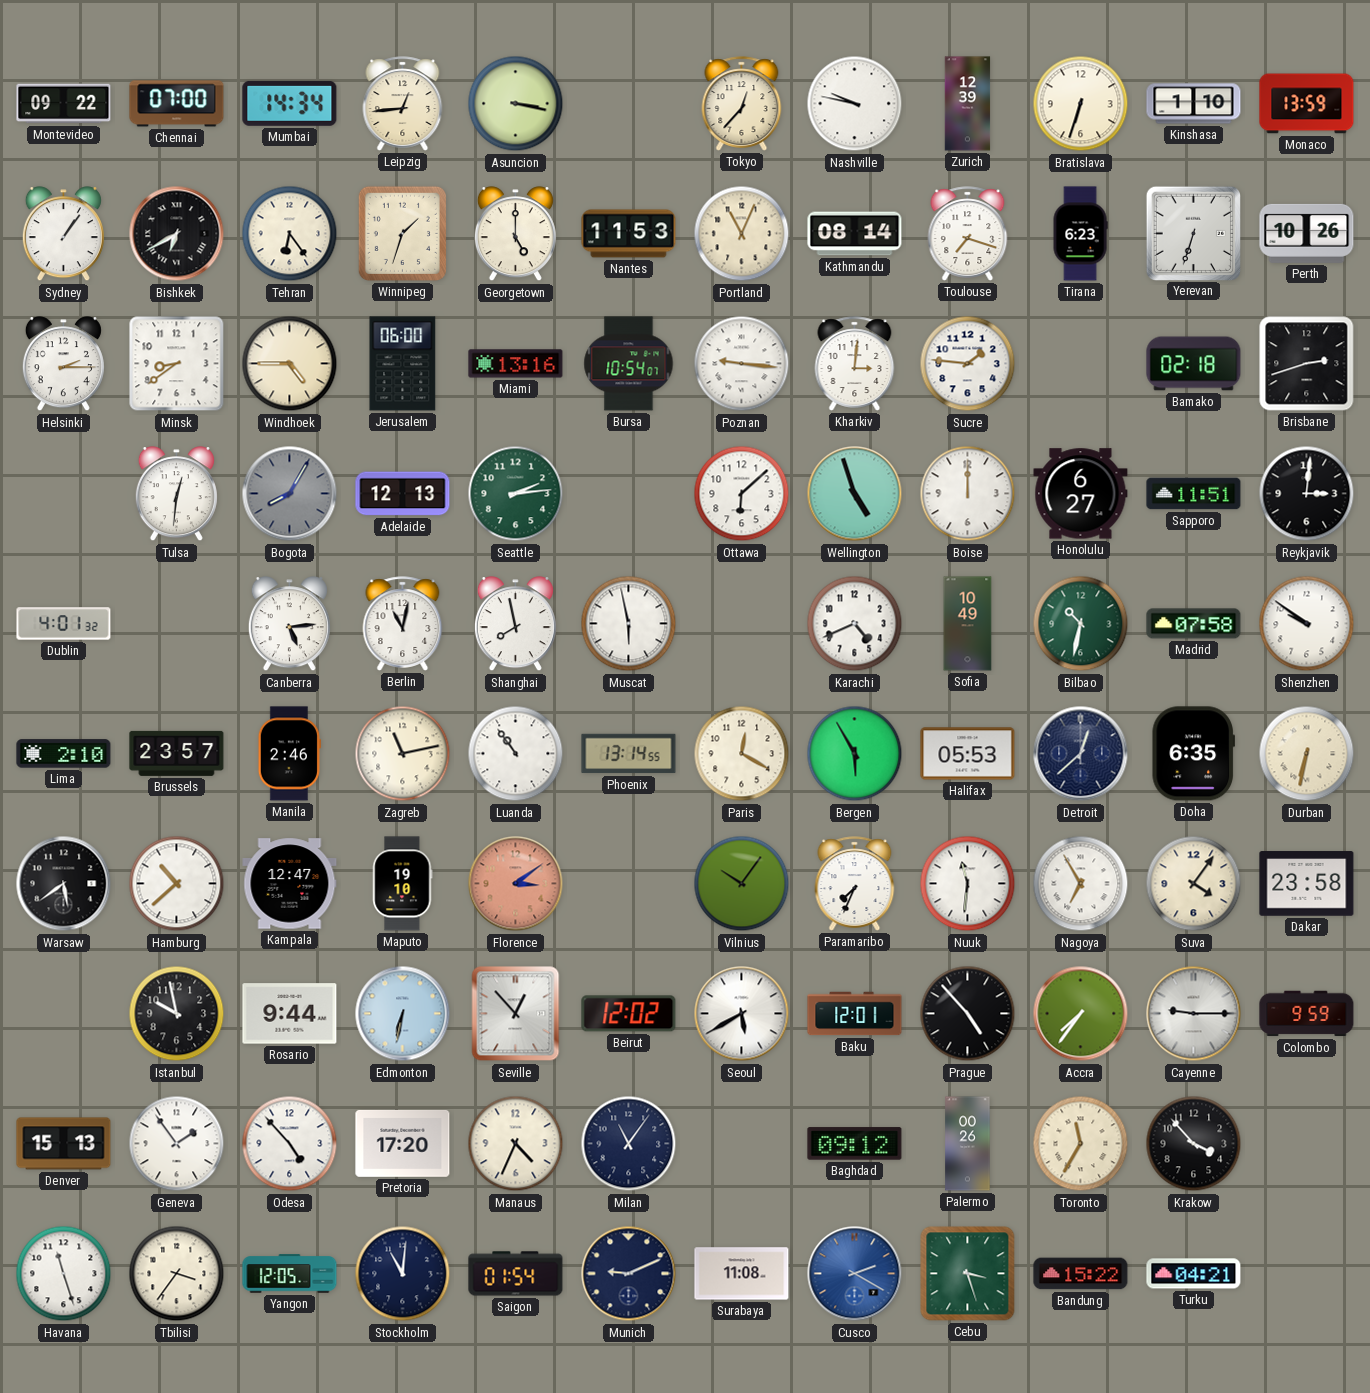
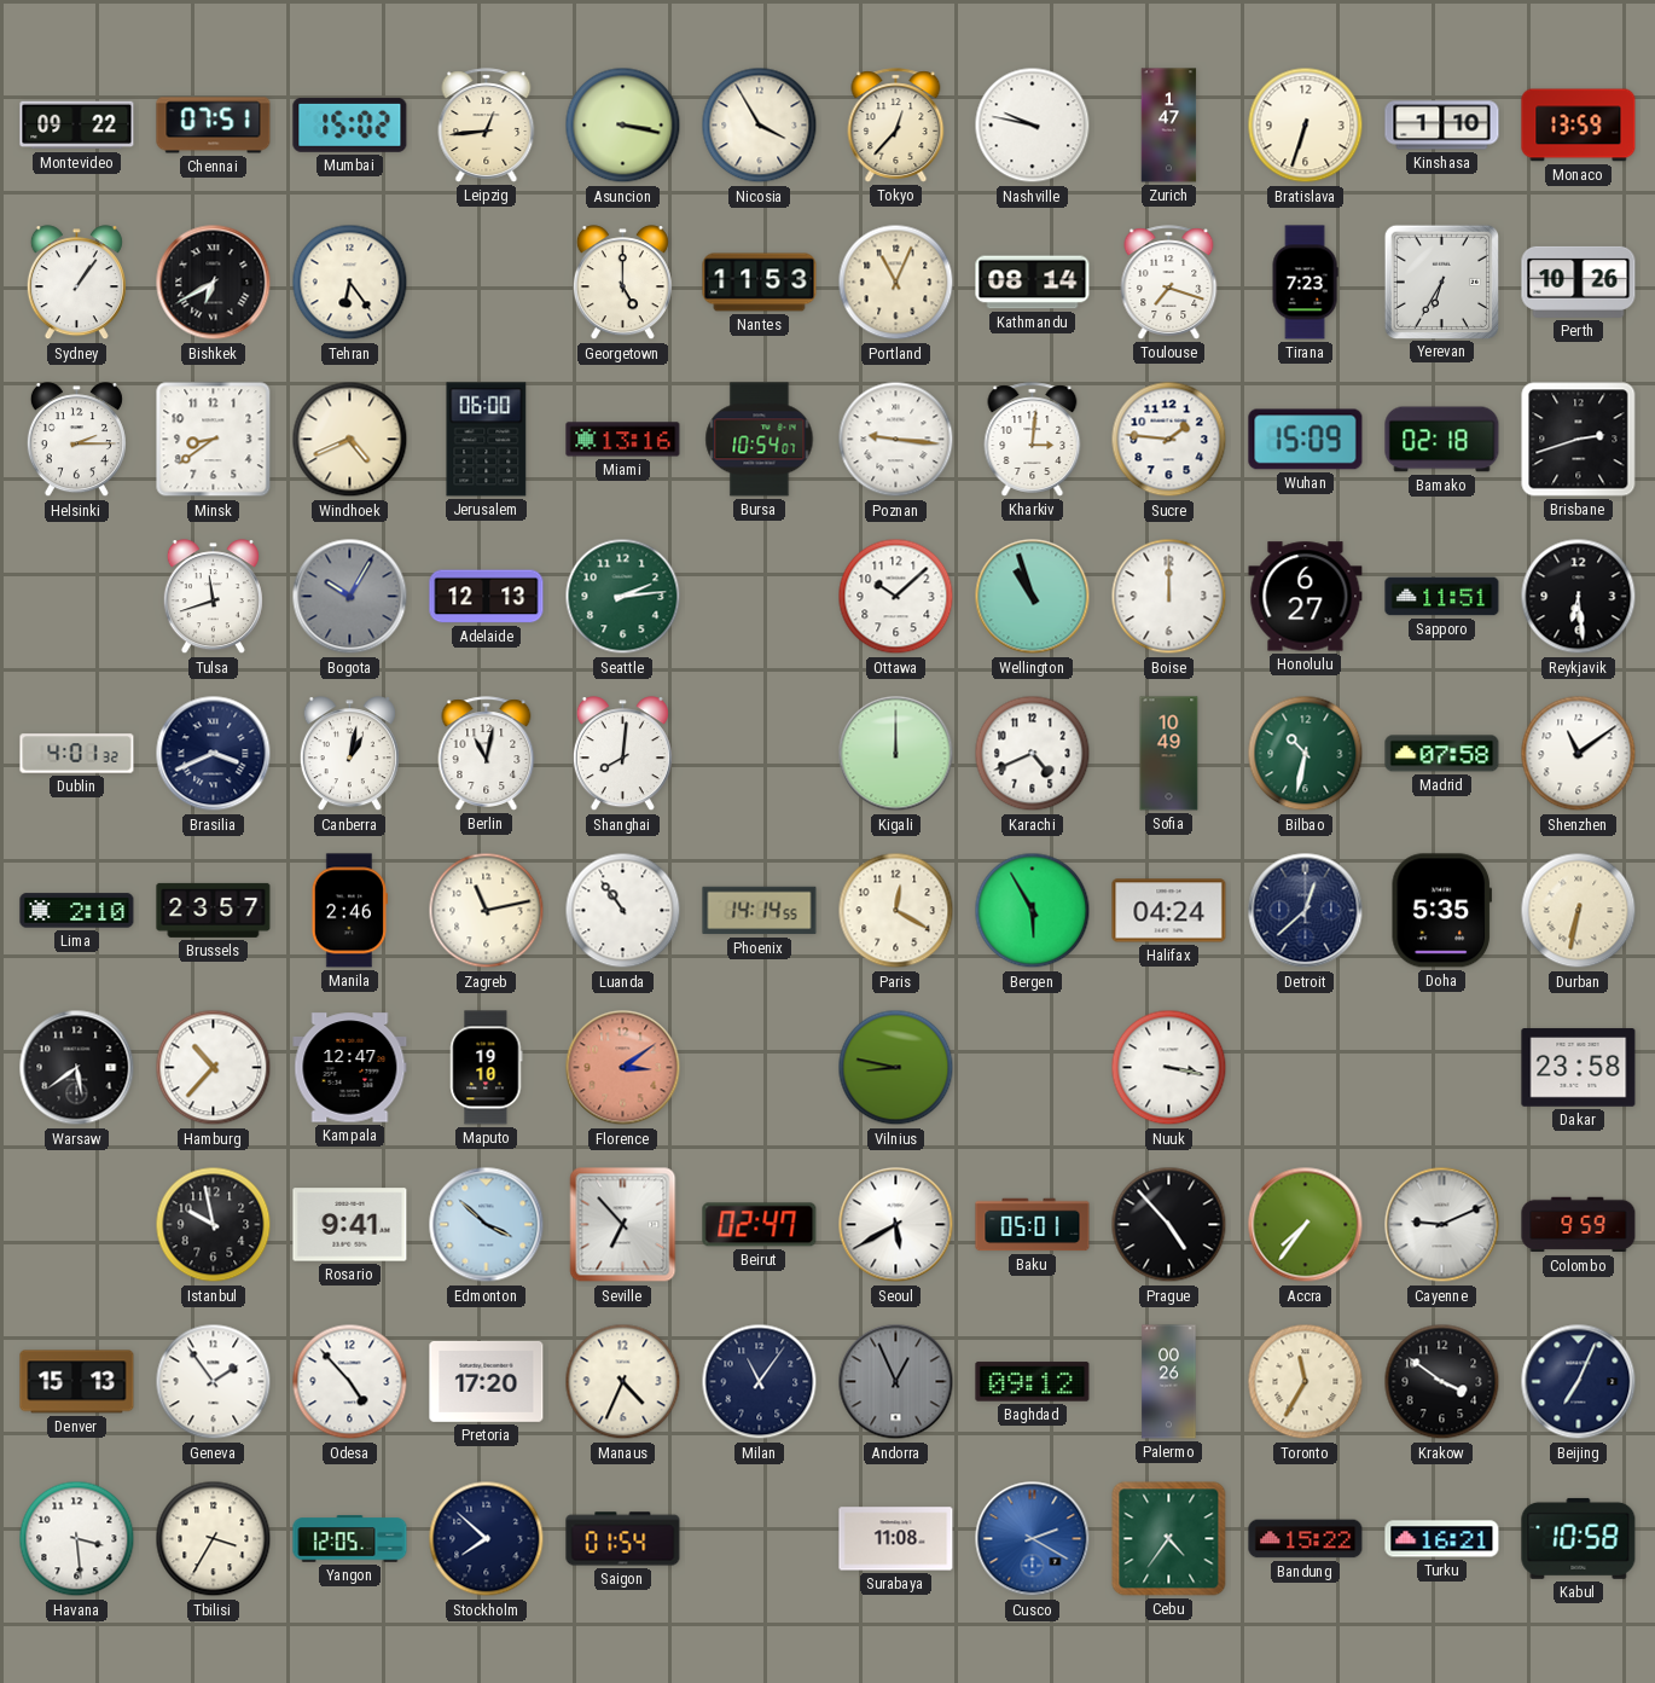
Chennai: 07:00 -> 07:51
Mumbai: 14:34 -> 15:02
Nicosia: none -> 3:55
Zurich: 12:39 -> 1:47
Winnipeg: 1:33 -> none
Tirana: 6:23 -> 7:23
Yerevan: 6:33 -> 6:35
Windhoek: 4:45 -> 4:41
Wuhan: none -> 15:09
Tulsa: 12:31 -> 11:42
Bogota: 8:05 -> 10:05
Ottawa: 6:08 -> 10:08
Wellington: 4:57 -> 10:57
Reykjavik: 3:01 -> 6:29
Brasilia: none -> 3:41
Canberra: 5:14 -> 1:02
Shanghai: 7:58 -> 8:01
Muscat: 5:58 -> none
Kigali: none -> 12:00
Shenzhen: 9:51 -> 11:09
Phoenix: 13:14 -> 14:14
Halifax: 05:53 -> 04:24
Doha: 6:35 -> 5:35
Hamburg: 10:38 -> 10:37
Vilnius: 10:06 -> 8:47
Paramaribo: 7:34 -> none
Nuuk: 11:31 -> 3:17
Nagoya: 6:55 -> none
Suva: 4:06 -> none
Rosario: 9:44 -> 9:41
Edmonton: 6:32 -> 3:52
Seville: 12:53 -> 6:53
Beirut: 12:02 -> 02:47
Baku: 12:01 -> 05:01
Cayenne: 9:15 -> 9:11
Andorra: none -> 12:56
Krakow: 3:53 -> 3:51
Beijing: none -> 7:04
Havana: 11:27 -> 3:29
Tbilisi: 3:36 -> 3:35
Stockholm: 11:01 -> 7:52
Munich: 9:11 -> none
Cebu: 3:27 -> 4:36
Turku: 04:21 -> 16:21
Kabul: none -> 10:58
